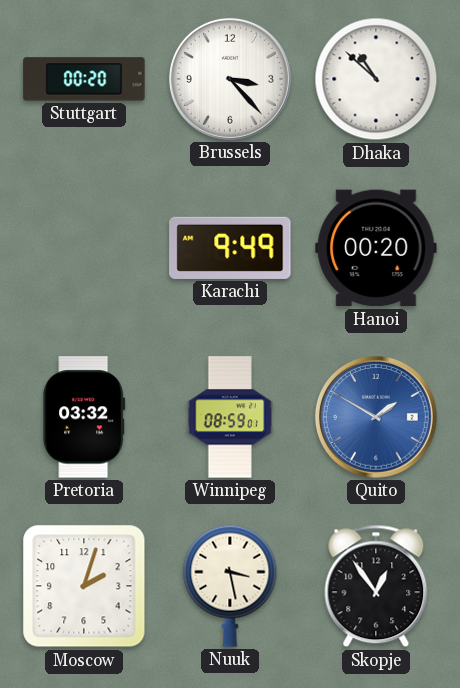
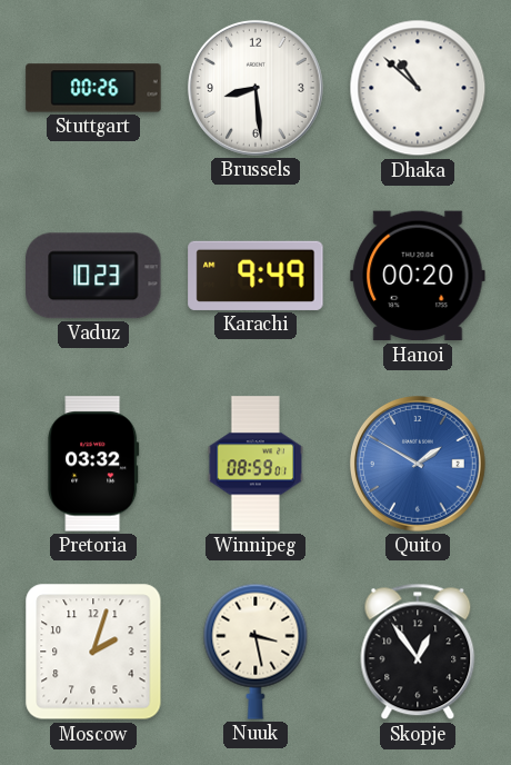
Stuttgart: 00:20 -> 00:26
Brussels: 3:23 -> 8:29
Vaduz: none -> 10:23
